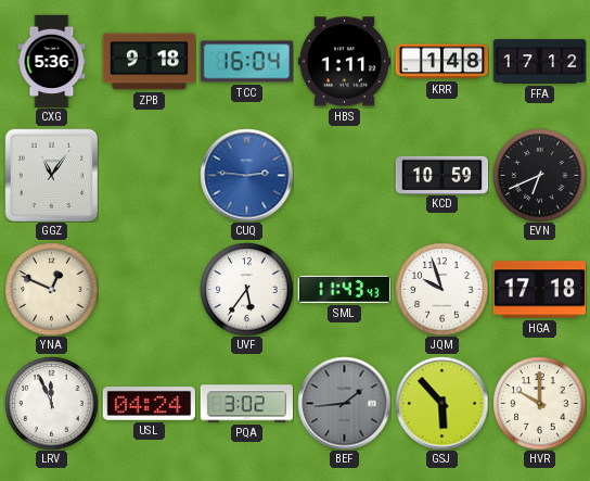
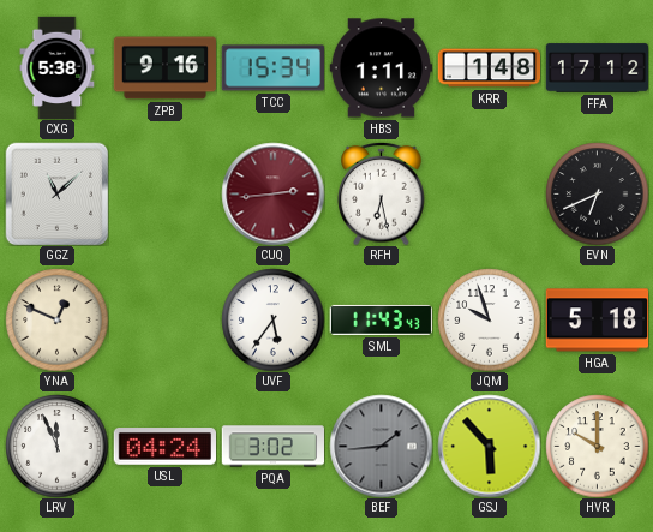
CXG: 5:36 -> 5:38
ZPB: 9:18 -> 9:16
TCC: 16:04 -> 15:34
GGZ: 11:06 -> 11:08
CUQ: 2:46 -> 2:44
CUQ dial: blue -> burgundy
RFH: none -> 6:28
KCD: 10:59 -> none
HGA: 17:18 -> 5:18
